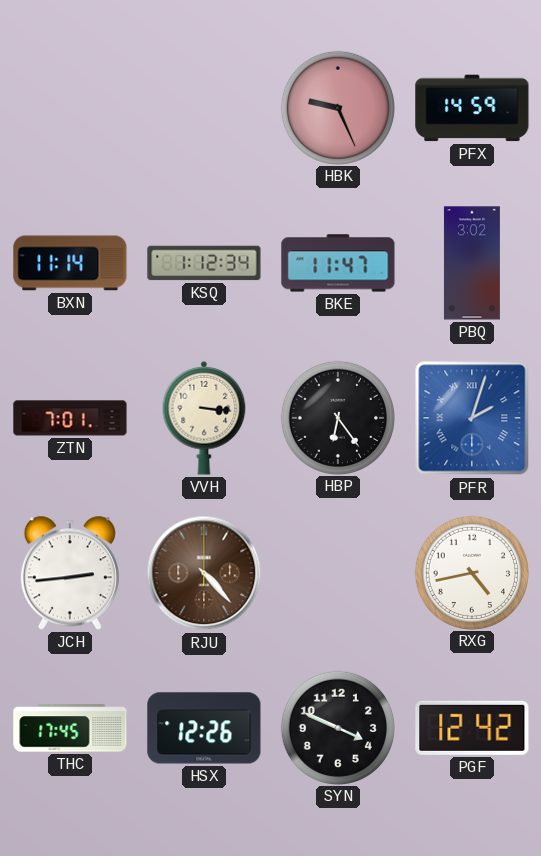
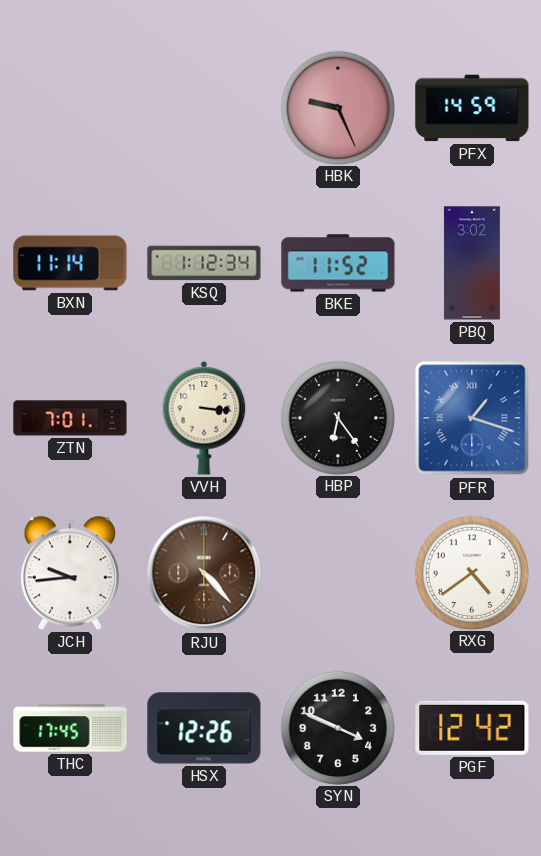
BKE: 11:47 -> 11:52
PFR: 2:03 -> 1:18
JCH: 2:44 -> 9:44
RXG: 4:43 -> 4:39
